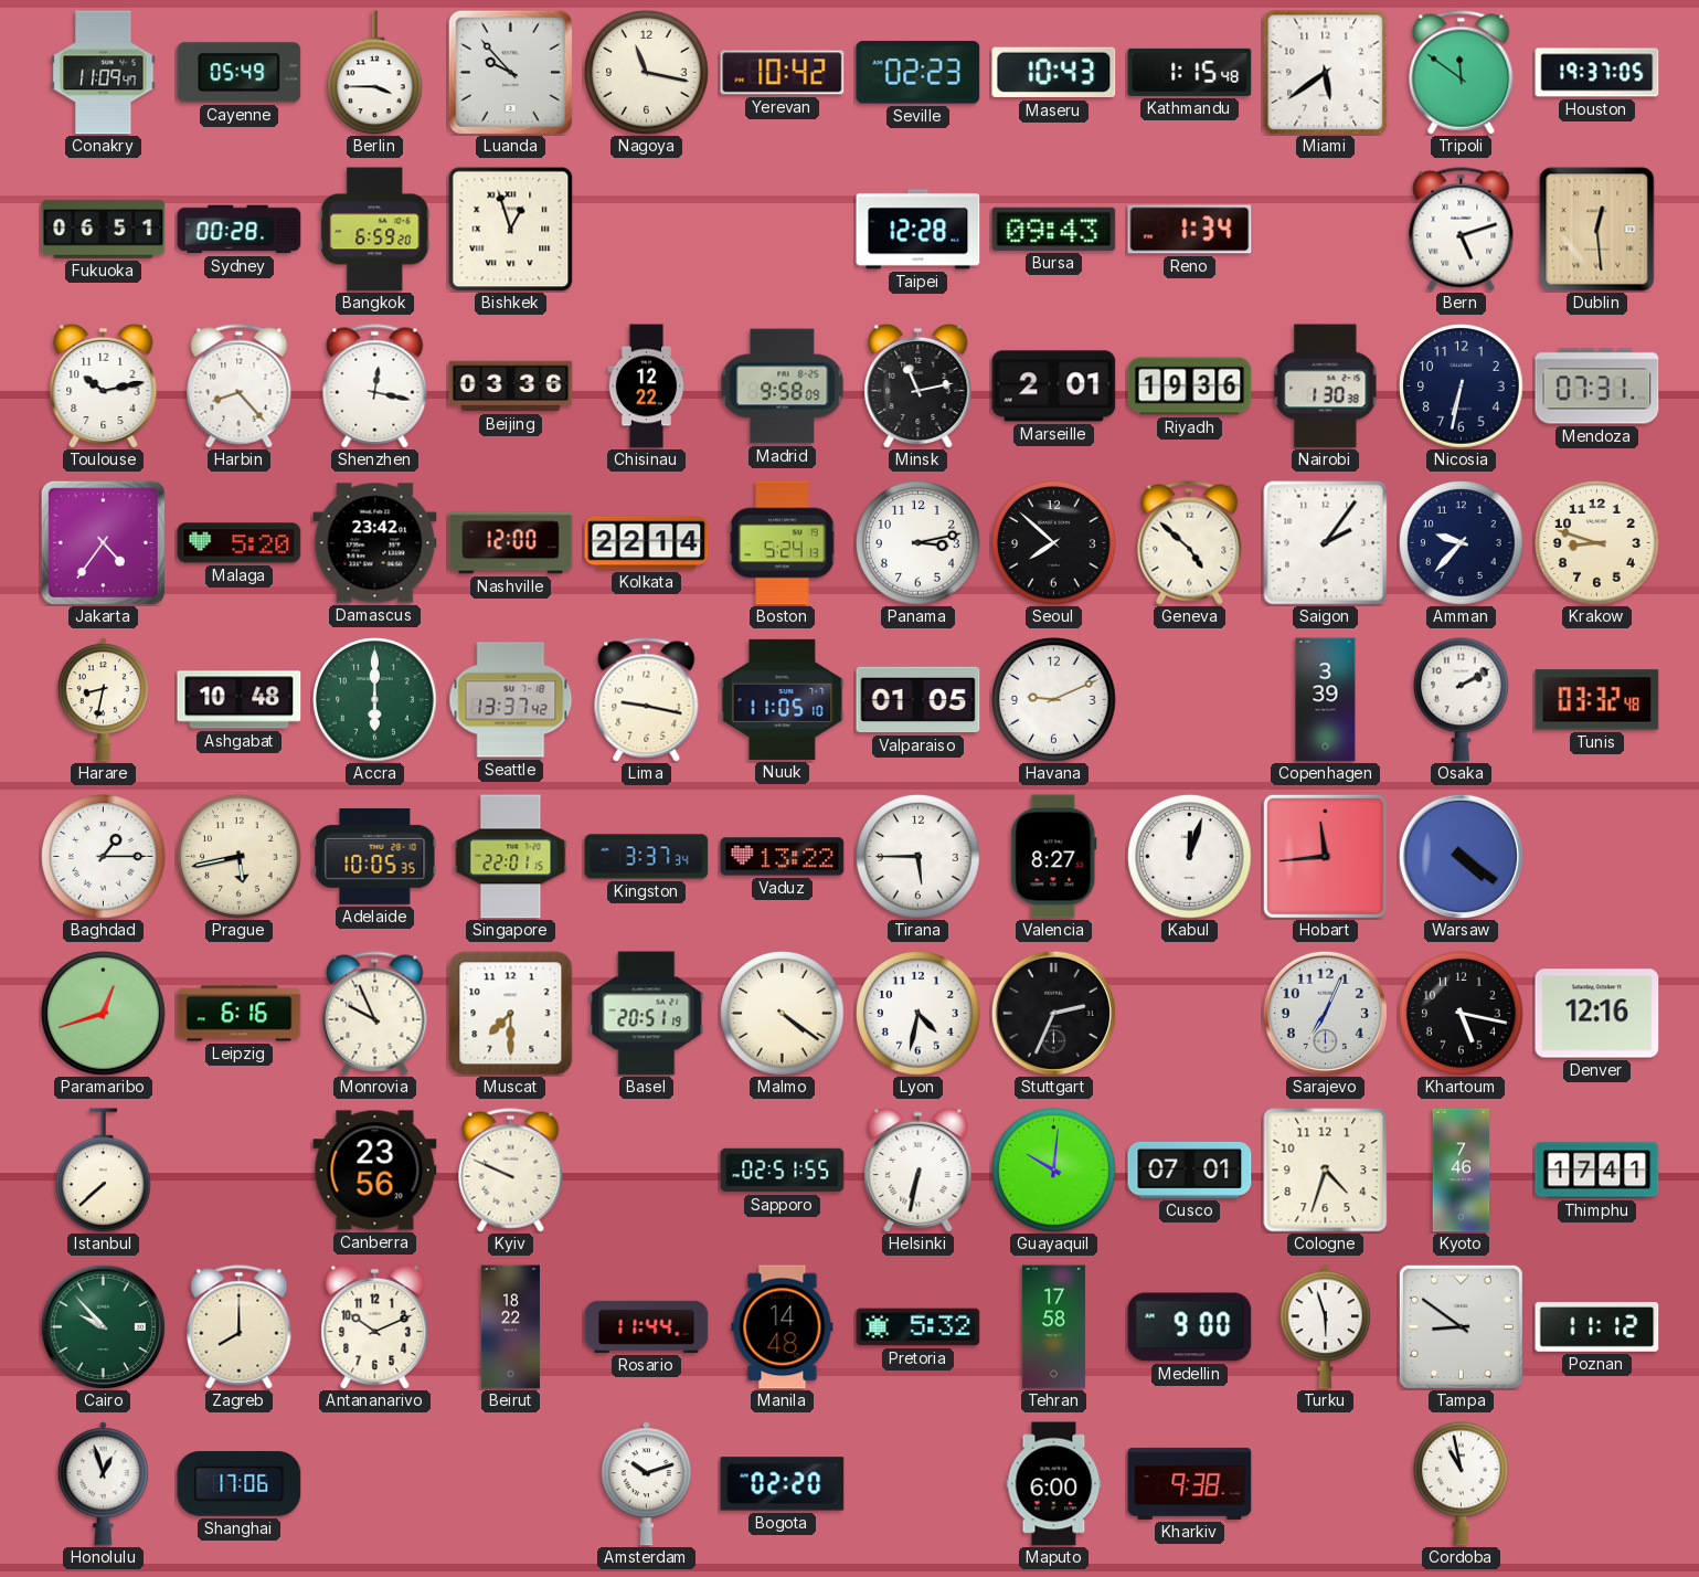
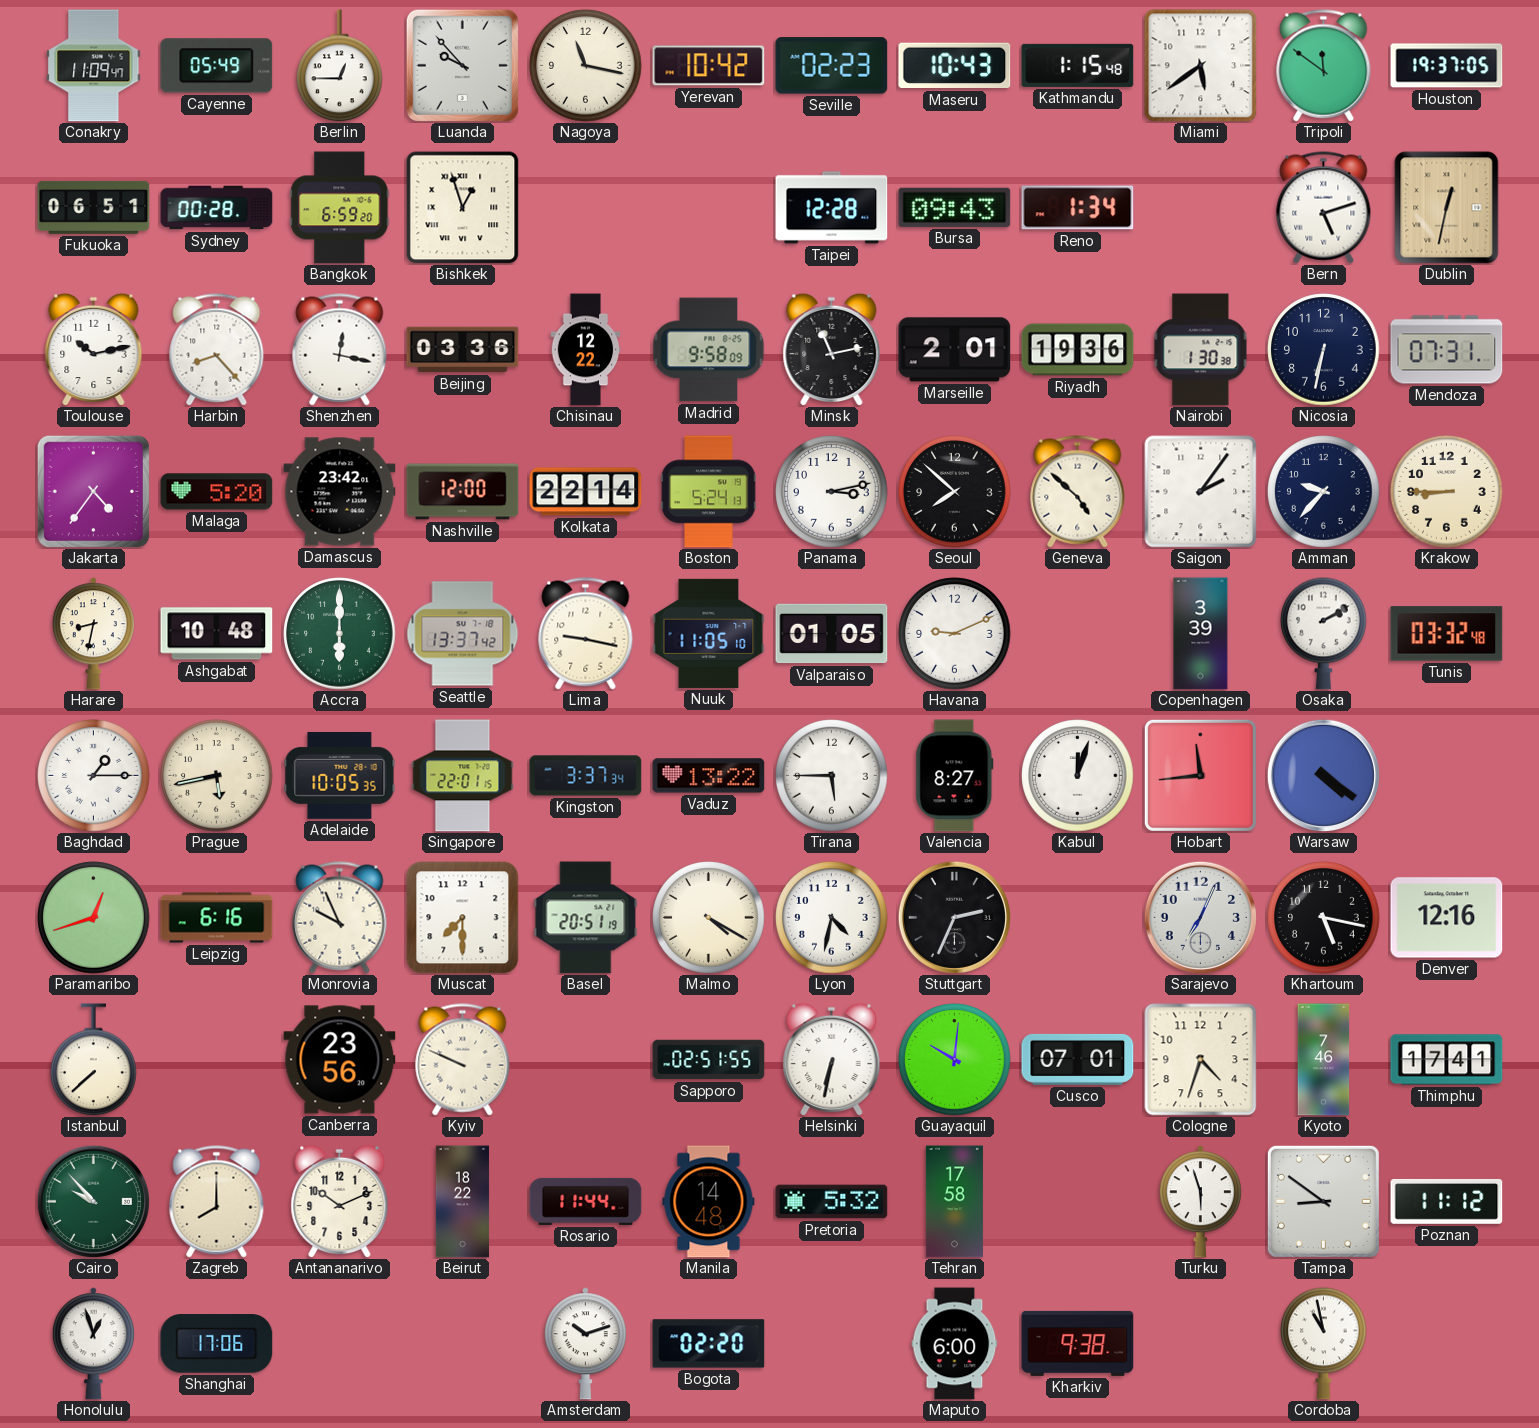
Berlin: 3:45 -> 12:45
Dublin: 12:29 -> 12:32
Krakow: 8:48 -> 8:45
Malmo: 4:21 -> 4:20
Medellin: 9:00 -> none
